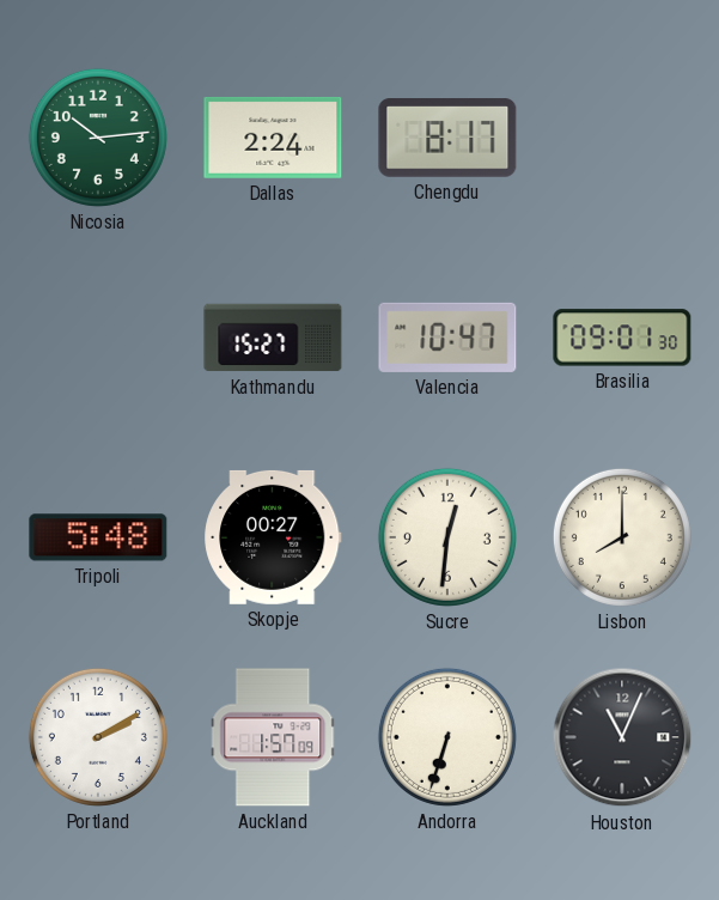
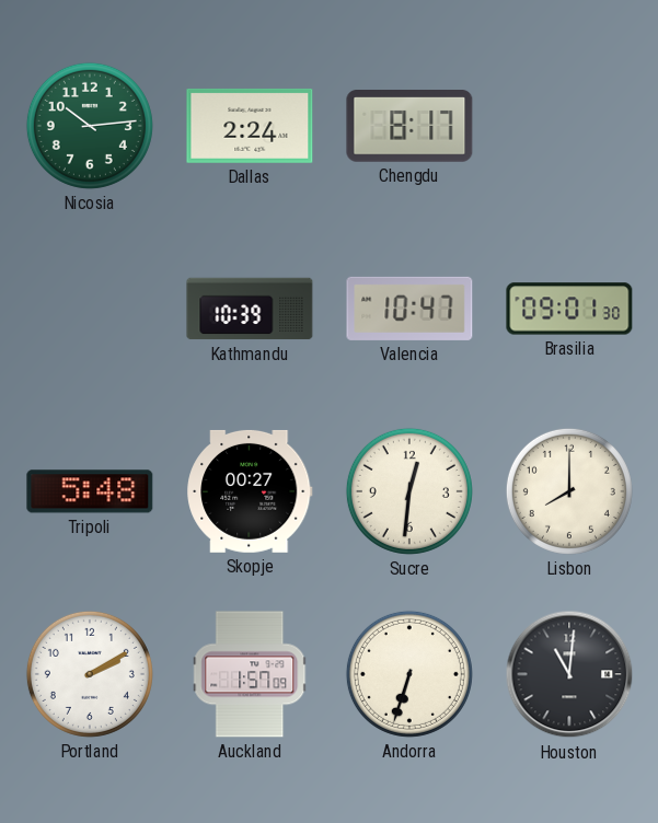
Kathmandu: 15:27 -> 10:39
Houston: 11:04 -> 11:01
